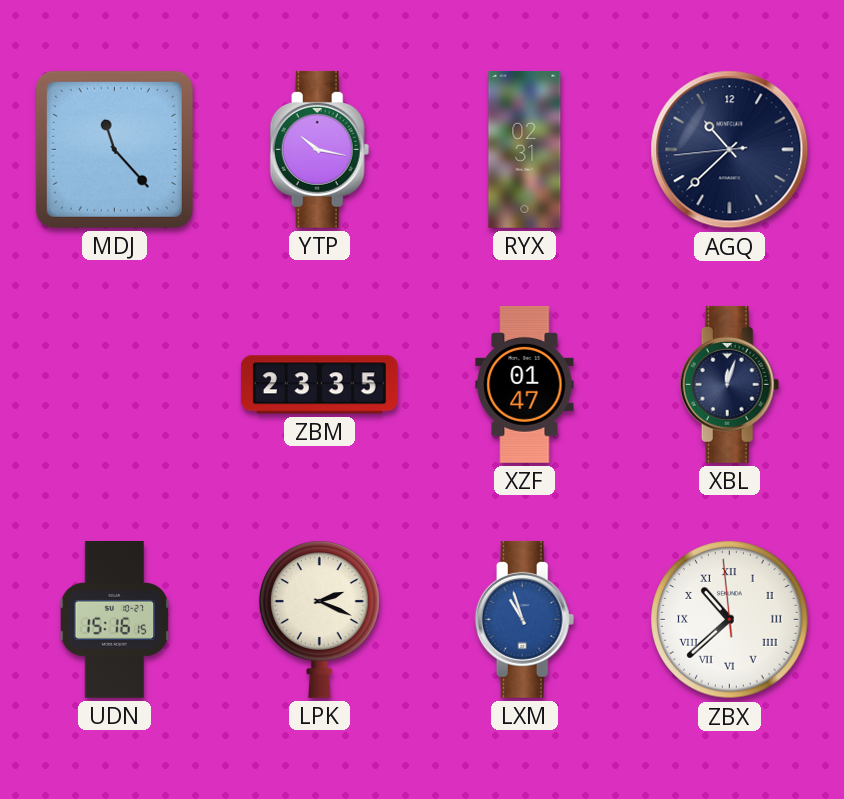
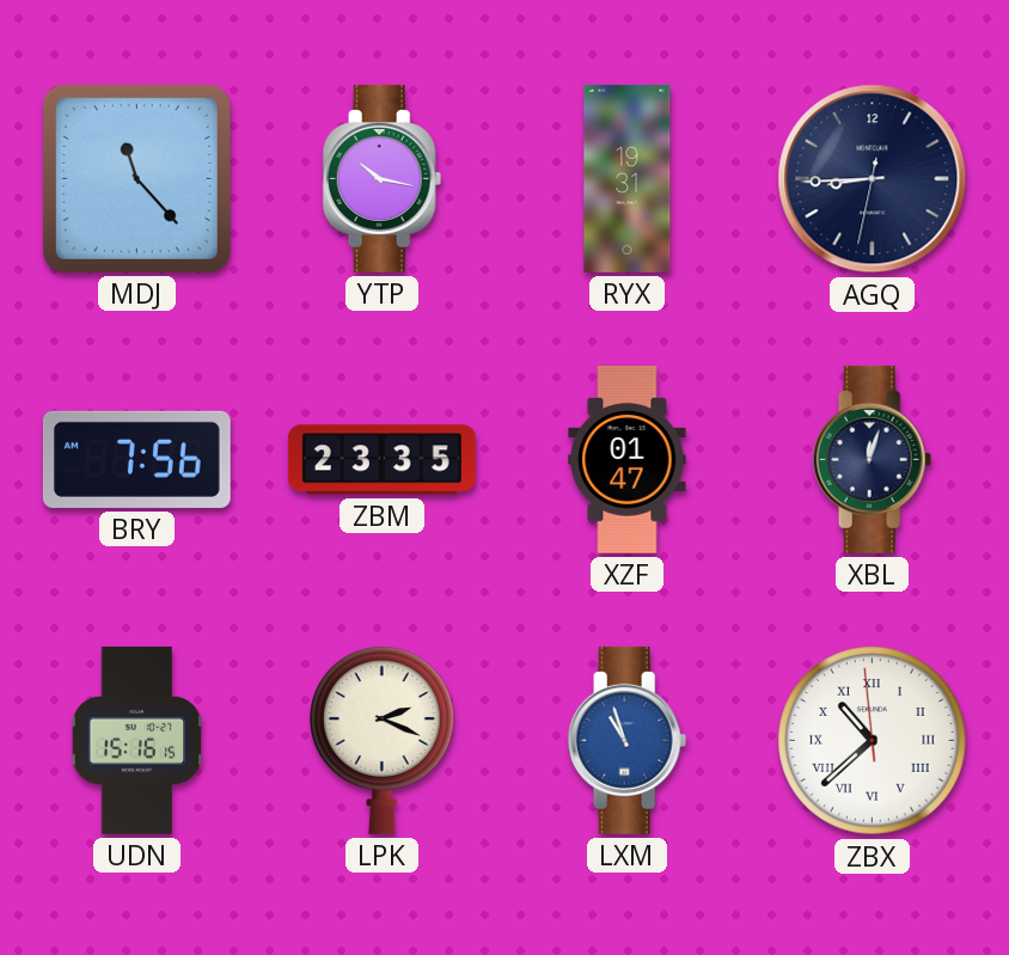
RYX: 02:31 -> 19:31
AGQ: 10:37 -> 8:44
BRY: none -> 7:56
